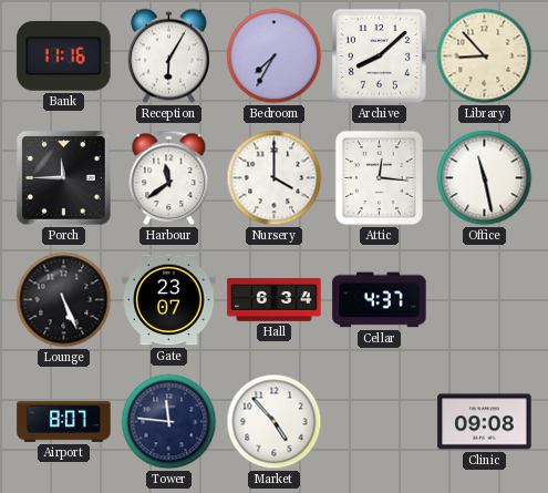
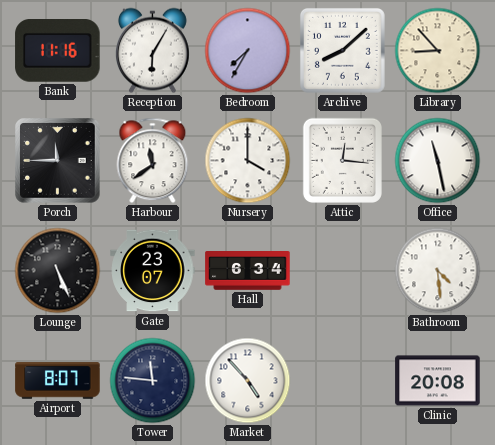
Cellar: 4:37 -> none
Bathroom: none -> 4:29
Clinic: 09:08 -> 20:08
